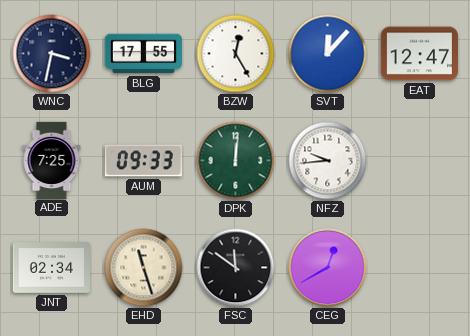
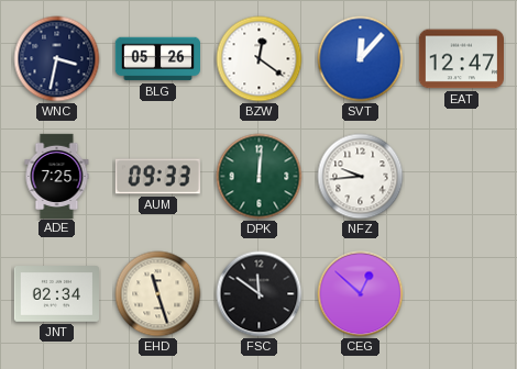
BLG: 17:55 -> 05:26
BZW: 12:25 -> 12:21
CEG: 12:40 -> 12:52
